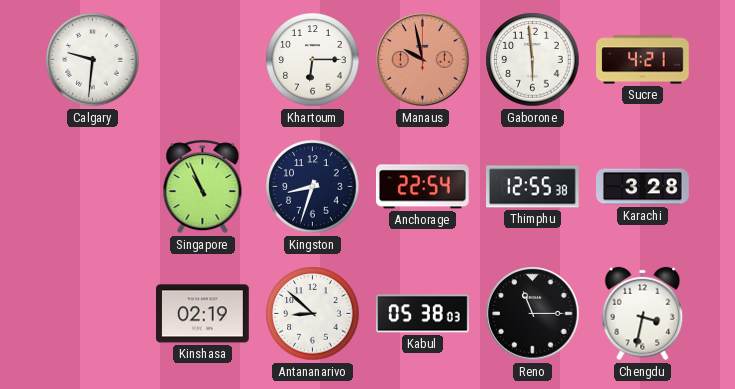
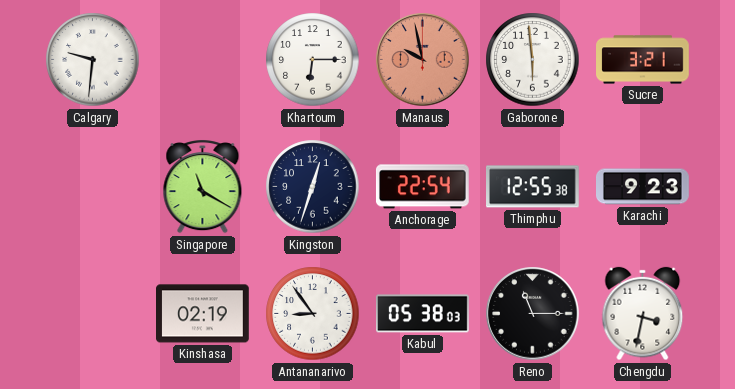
Sucre: 4:21 -> 3:21
Singapore: 10:56 -> 11:20
Kingston: 8:33 -> 12:33
Karachi: 3:28 -> 9:23
Antananarivo: 8:52 -> 8:54
